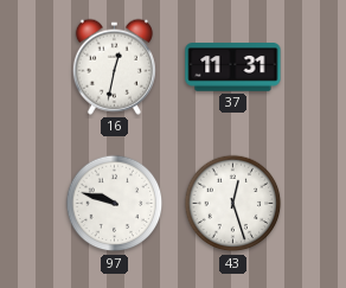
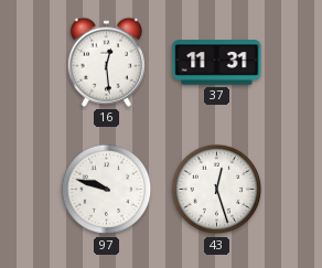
16: 12:32 -> 12:29
